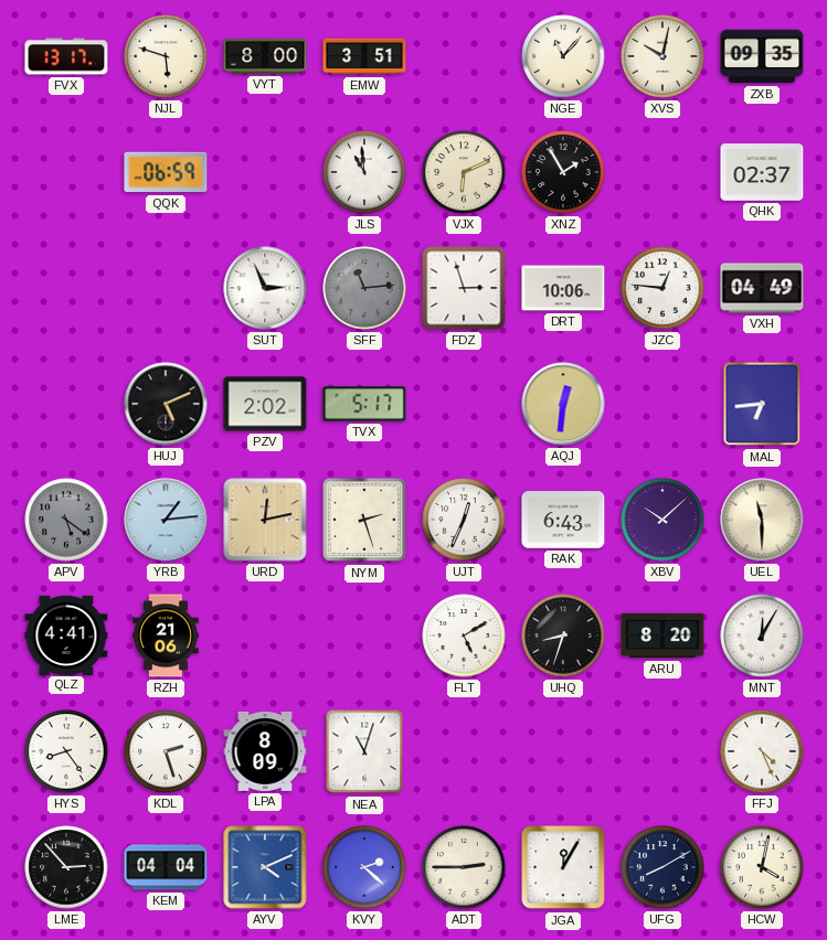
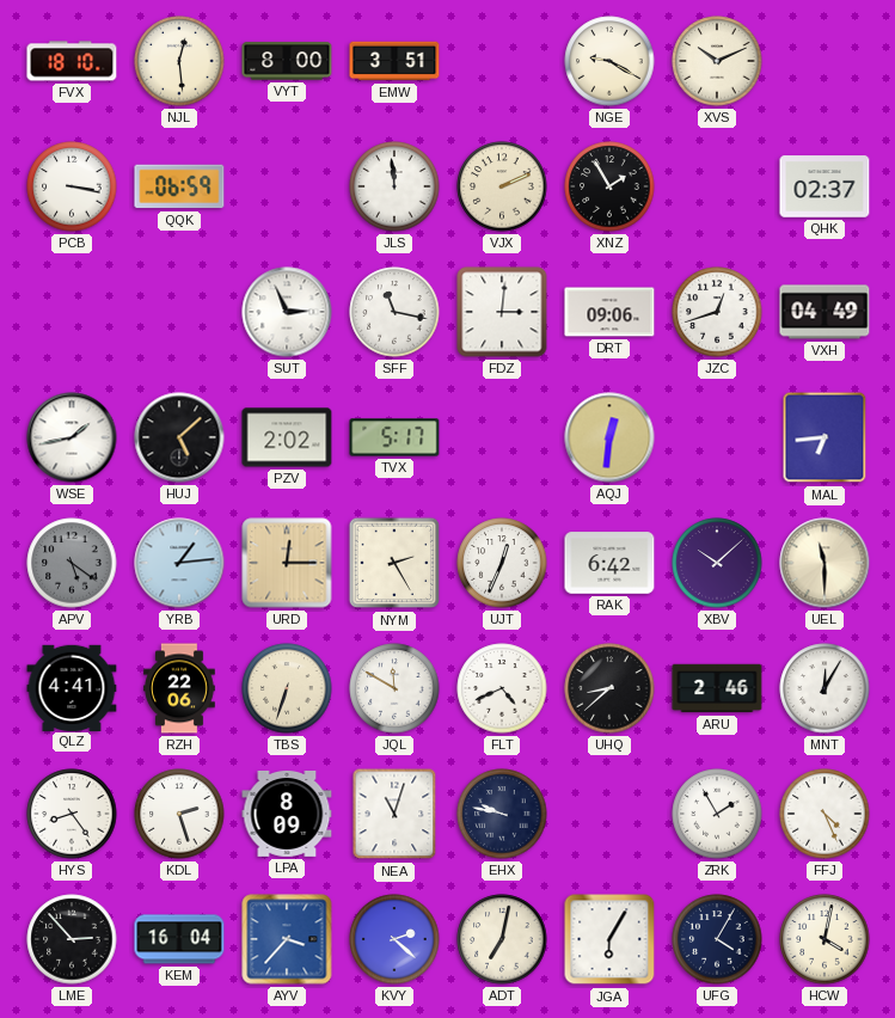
FVX: 13:17 -> 18:10
NJL: 5:48 -> 12:29
NGE: 11:07 -> 9:20
XVS: 10:02 -> 10:11
ZXB: 09:35 -> none
PCB: none -> 3:17
JLS: 10:59 -> 11:59
VJX: 6:11 -> 2:11
SFF: 11:14 -> 11:17
SFF dial: grey -> white
FDZ: 2:57 -> 3:01
DRT: 10:06 -> 09:06
JZC: 12:46 -> 12:42
WSE: none -> 1:43
HUJ: 5:11 -> 5:08
URD: 12:13 -> 12:15
NYM: 2:27 -> 2:25
RAK: 6:43 -> 6:42
RZH: 21:06 -> 22:06
TBS: none -> 6:33
JQL: none -> 11:50
FLT: 5:10 -> 4:41
UHQ: 8:33 -> 8:38
ARU: 8:20 -> 2:46
EHX: none -> 9:47
ZRK: none -> 1:55
KEM: 04:04 -> 16:04
AYV: 4:11 -> 3:37
ADT: 2:45 -> 7:02
JGA: 12:05 -> 6:05
UFG: 8:10 -> 4:05
